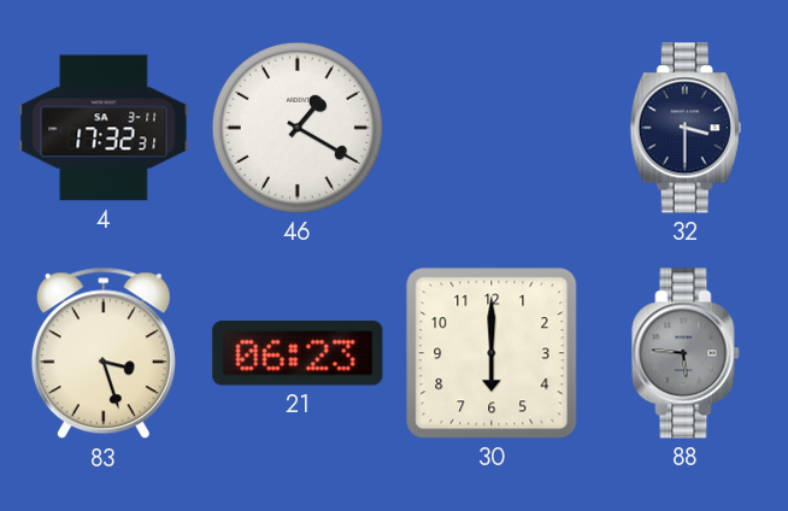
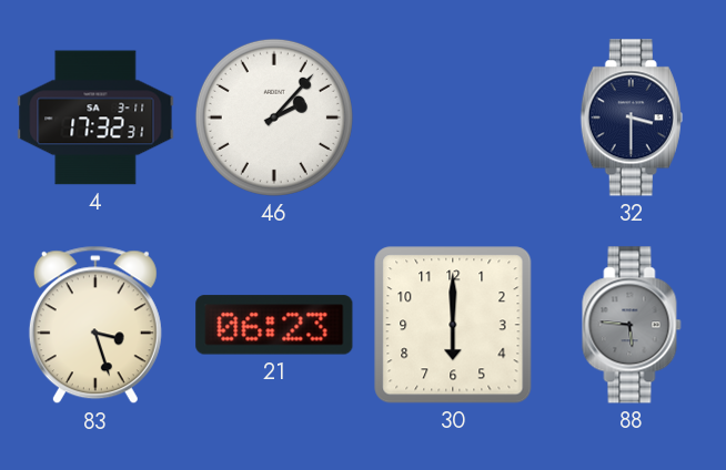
46: 1:20 -> 2:07
